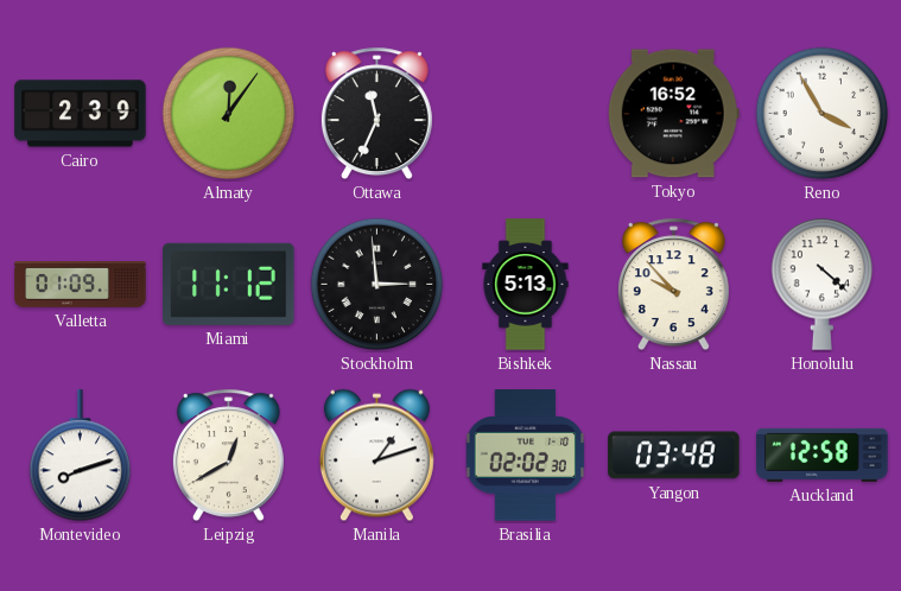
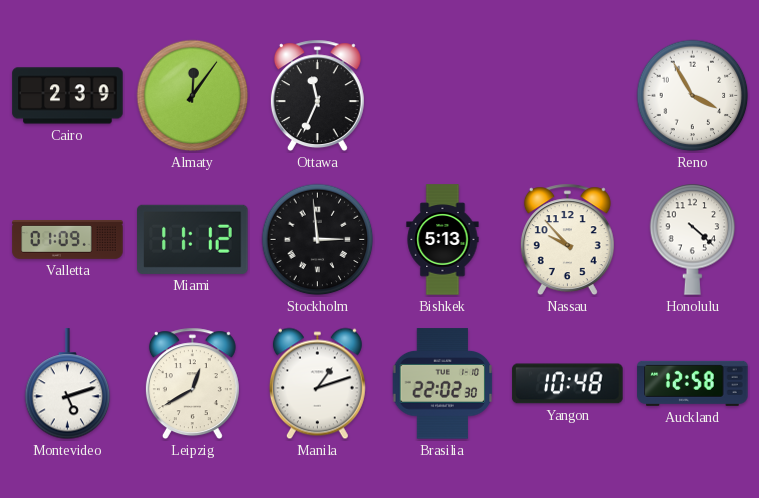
Tokyo: 16:52 -> none
Montevideo: 8:12 -> 5:12
Brasilia: 02:02 -> 22:02
Yangon: 03:48 -> 10:48
